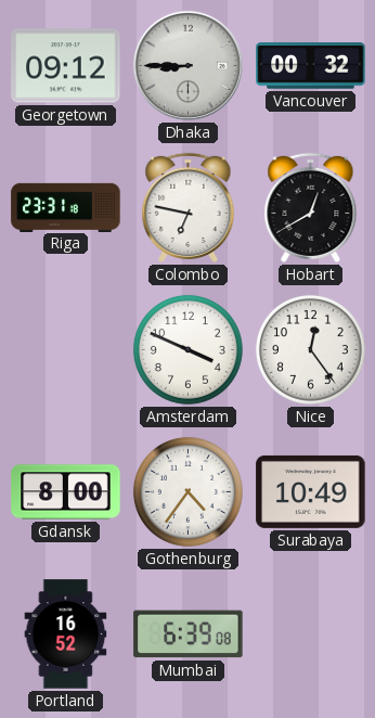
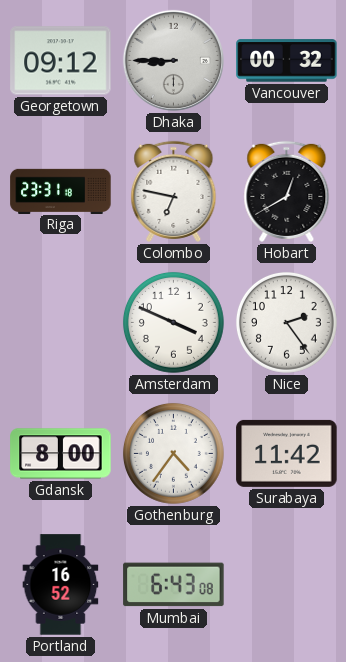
Nice: 12:24 -> 2:24
Surabaya: 10:49 -> 11:42
Mumbai: 6:39 -> 6:43
